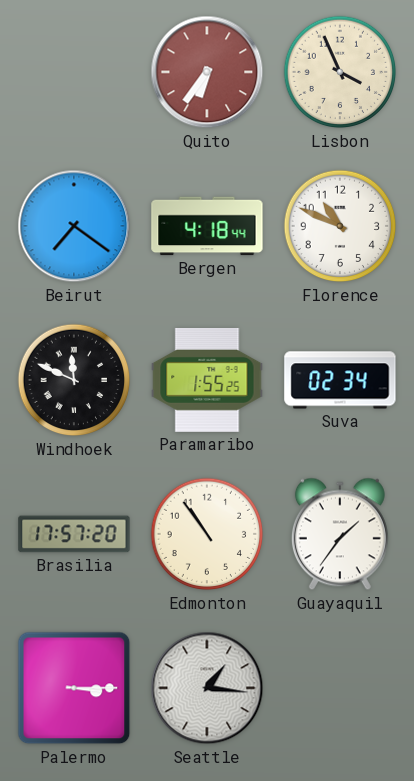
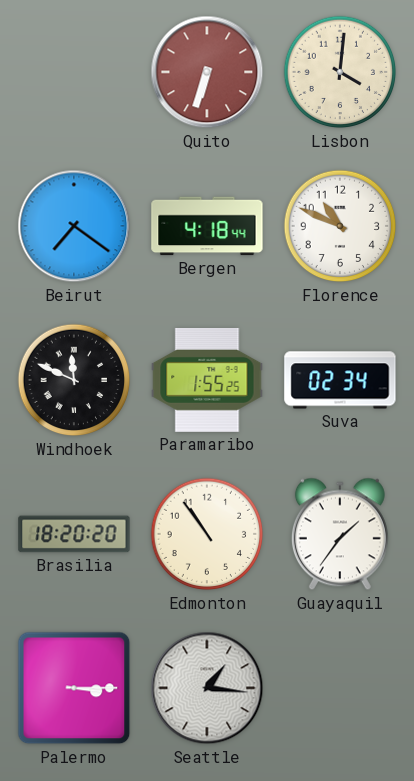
Quito: 6:36 -> 6:33
Lisbon: 3:56 -> 4:01
Brasilia: 17:57 -> 18:20
